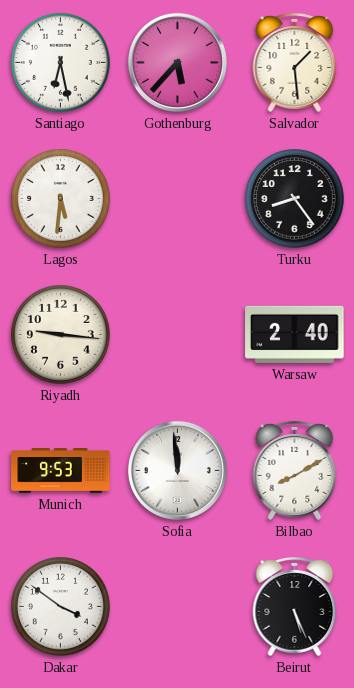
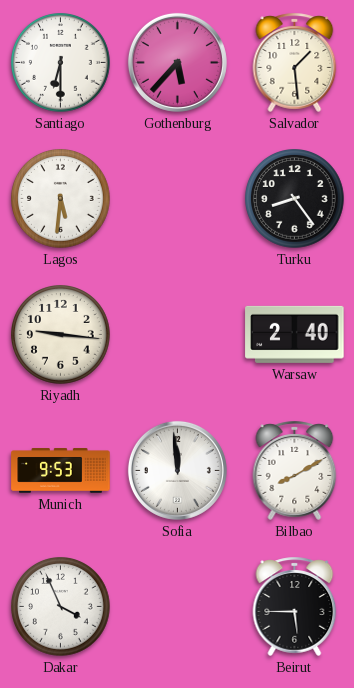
Santiago: 6:28 -> 6:30
Dakar: 3:51 -> 3:56
Beirut: 5:26 -> 5:45
